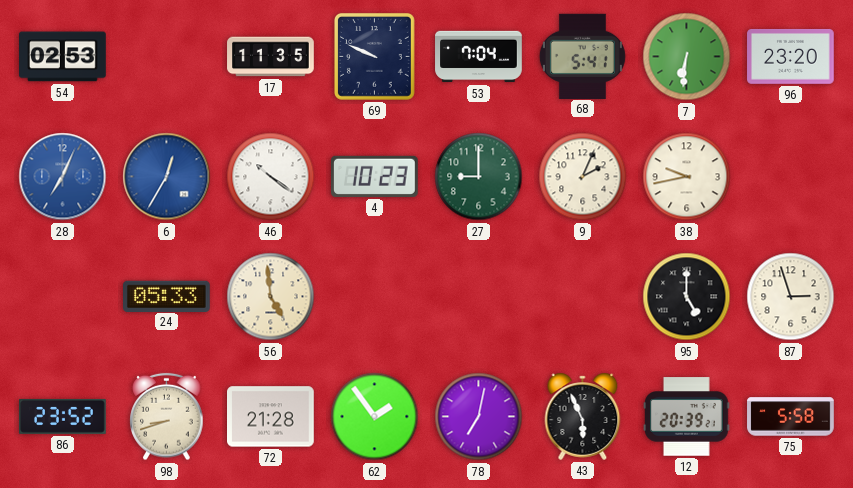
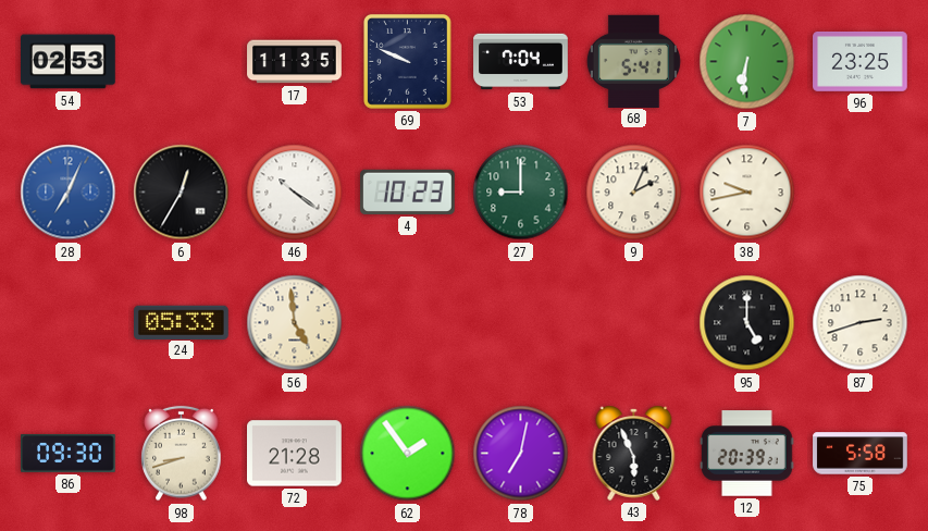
96: 23:20 -> 23:25
6 dial: blue -> black
87: 2:57 -> 2:42
86: 23:52 -> 09:30
